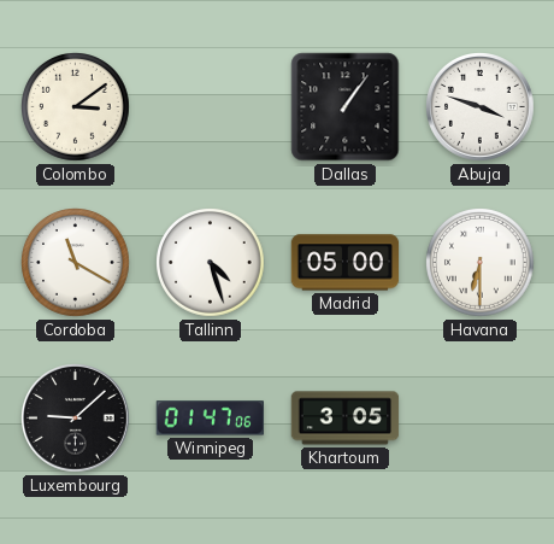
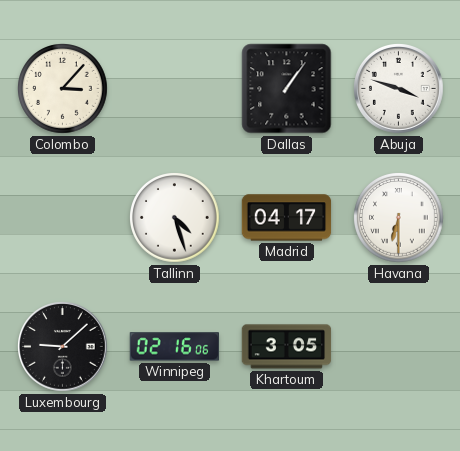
Colombo: 3:09 -> 3:07
Cordoba: 11:20 -> none
Madrid: 05:00 -> 04:17
Winnipeg: 01:47 -> 02:16
